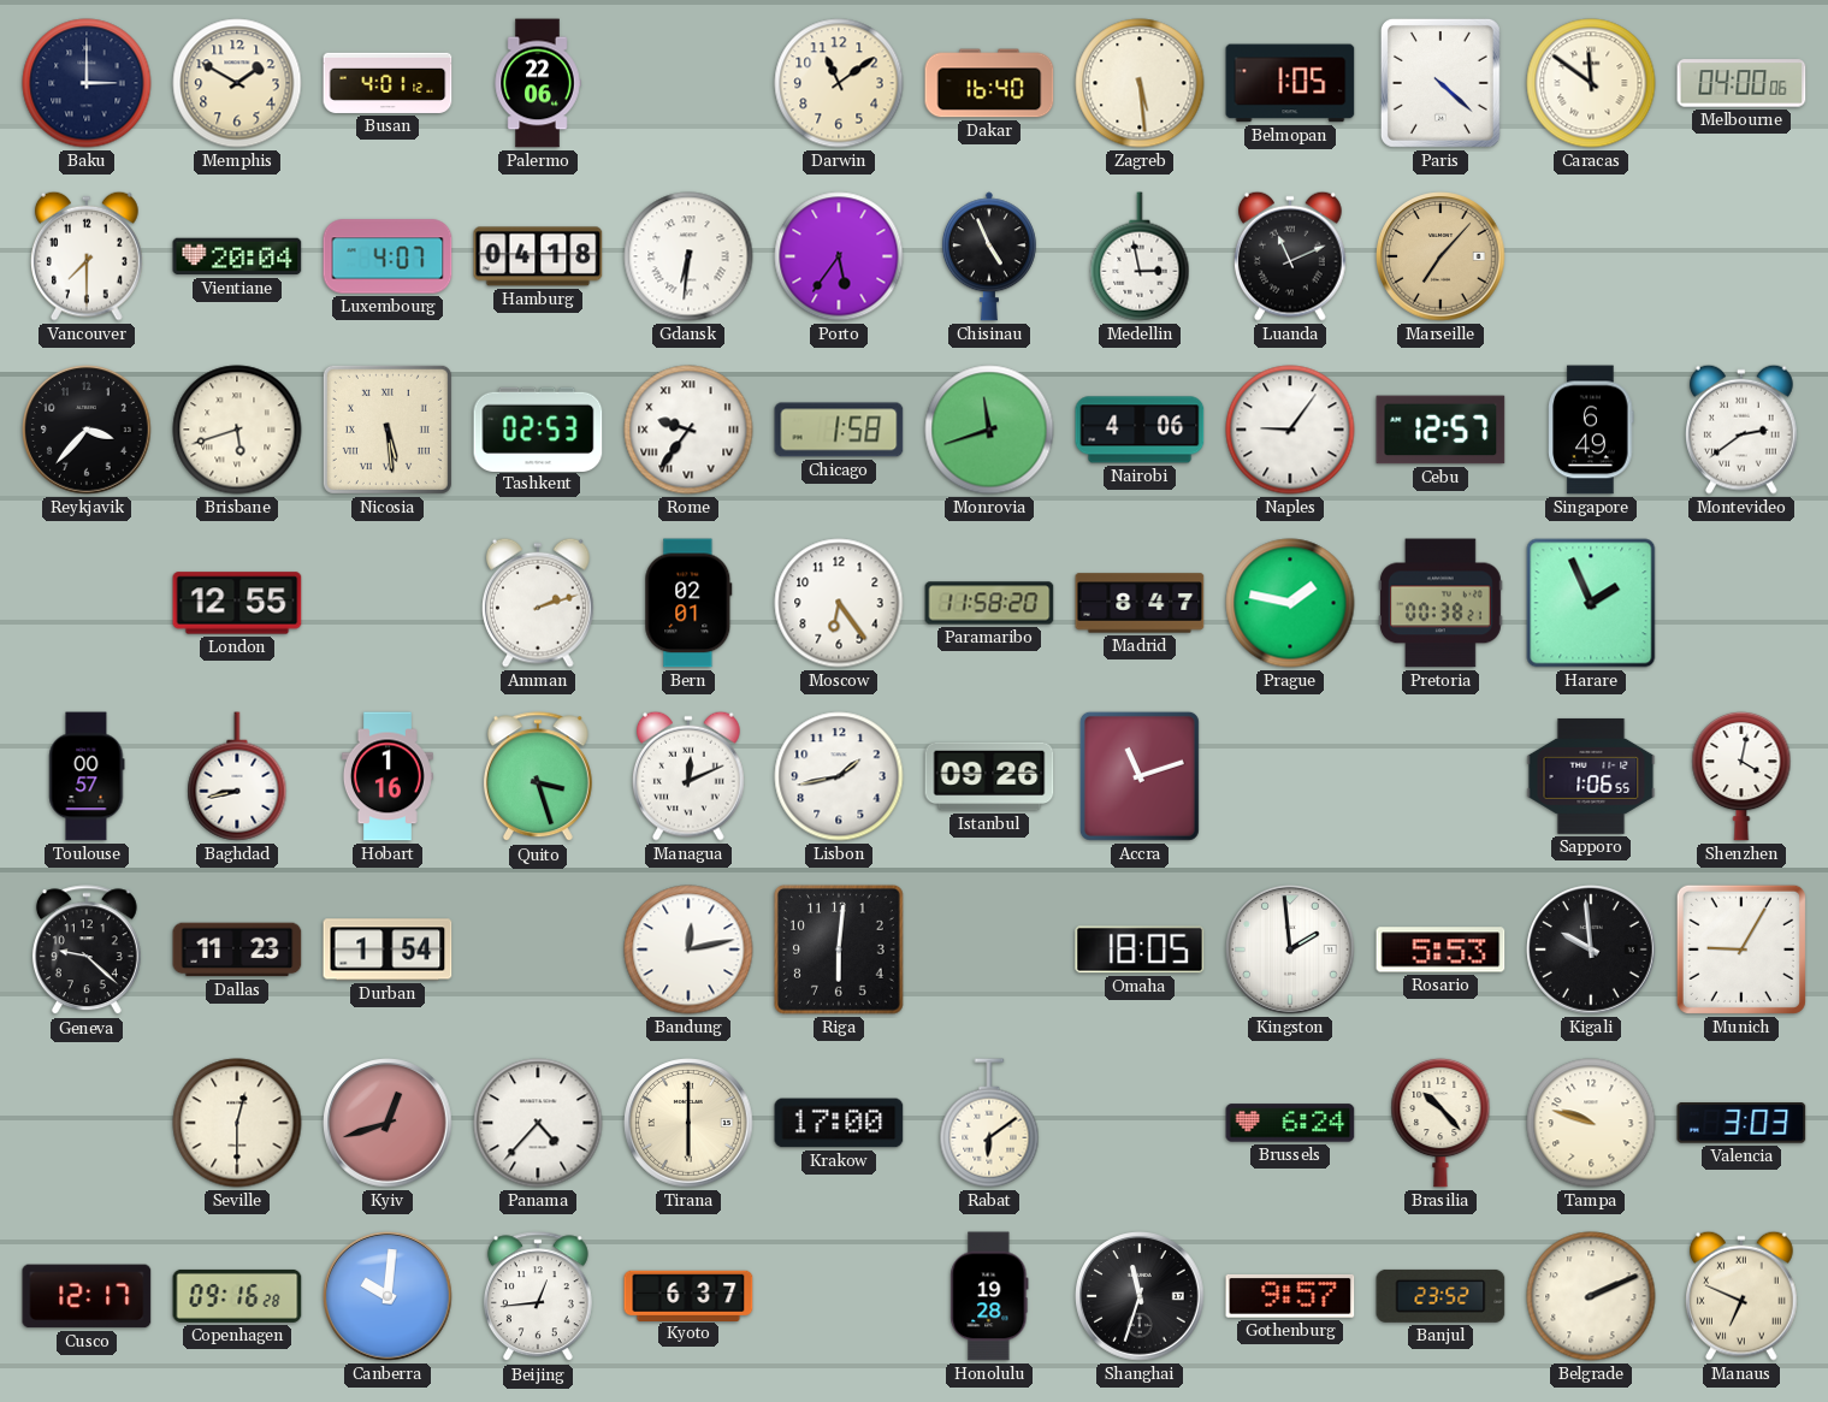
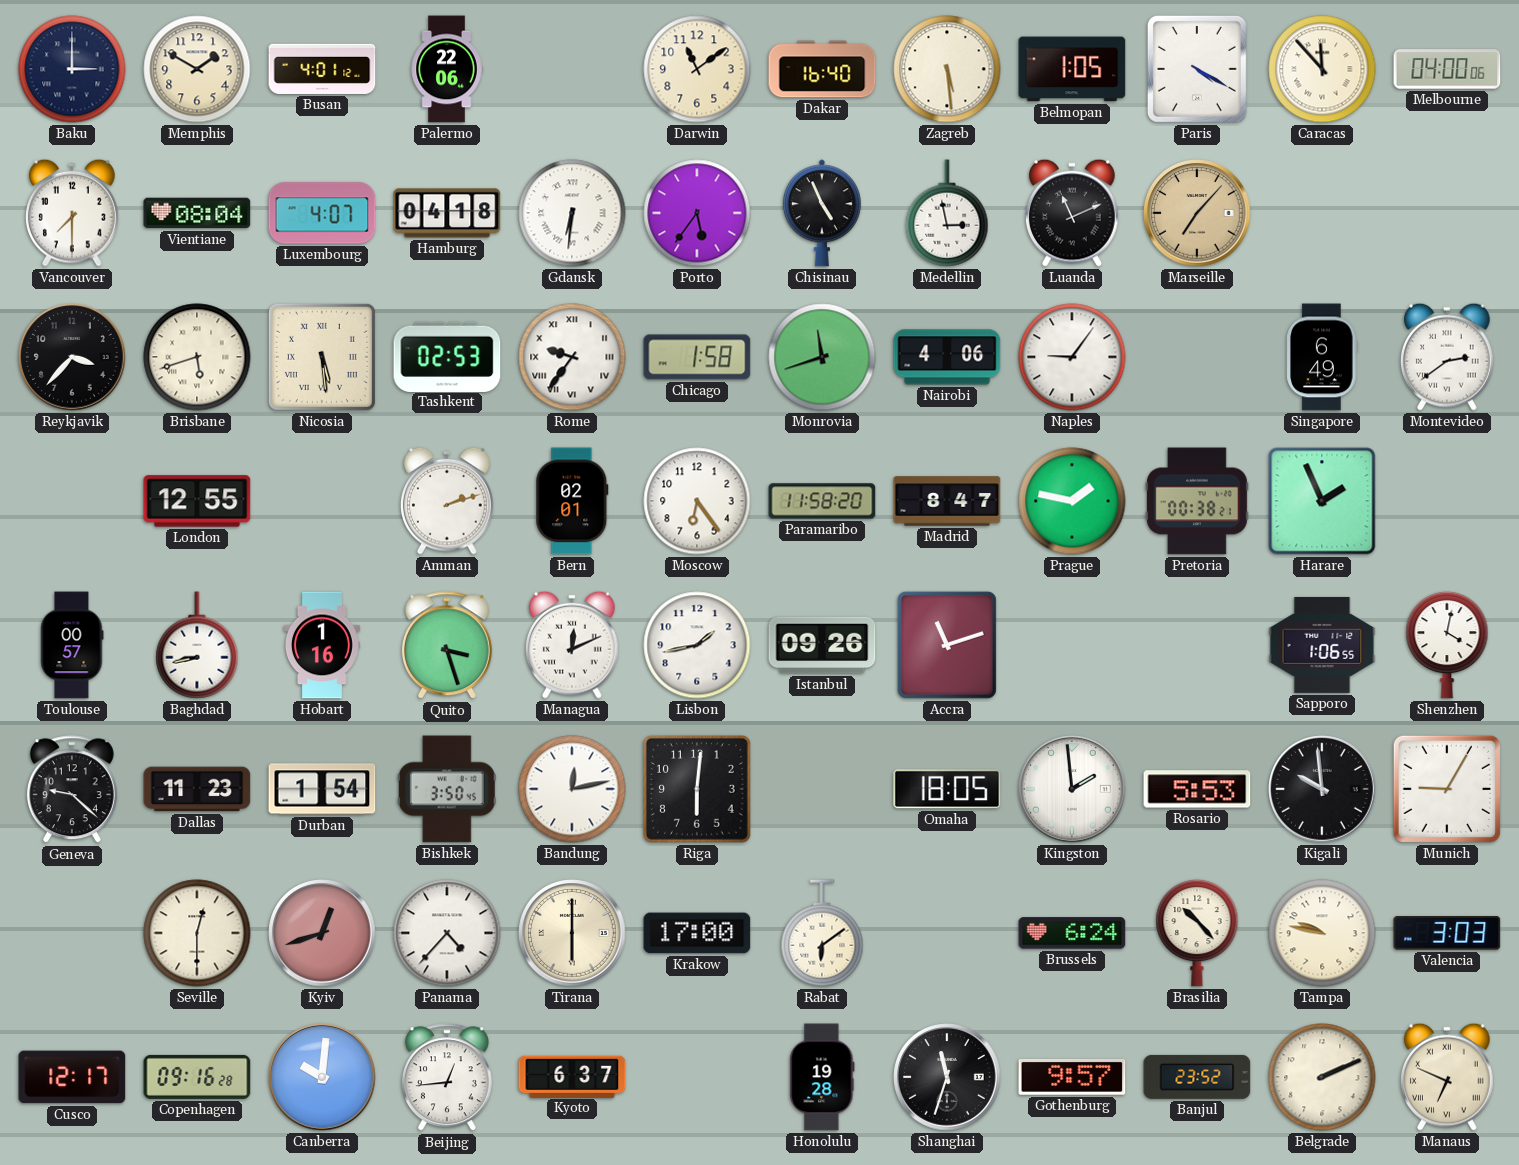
Paris: 4:22 -> 4:20
Caracas: 11:51 -> 11:53
Vientiane: 20:04 -> 08:04
Cebu: 12:57 -> none
Bishkek: none -> 3:50
Tampa: 9:48 -> 9:47
